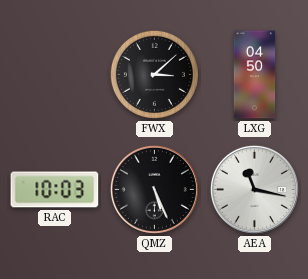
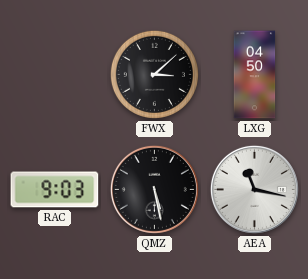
RAC: 10:03 -> 9:03
QMZ: 5:26 -> 5:28
